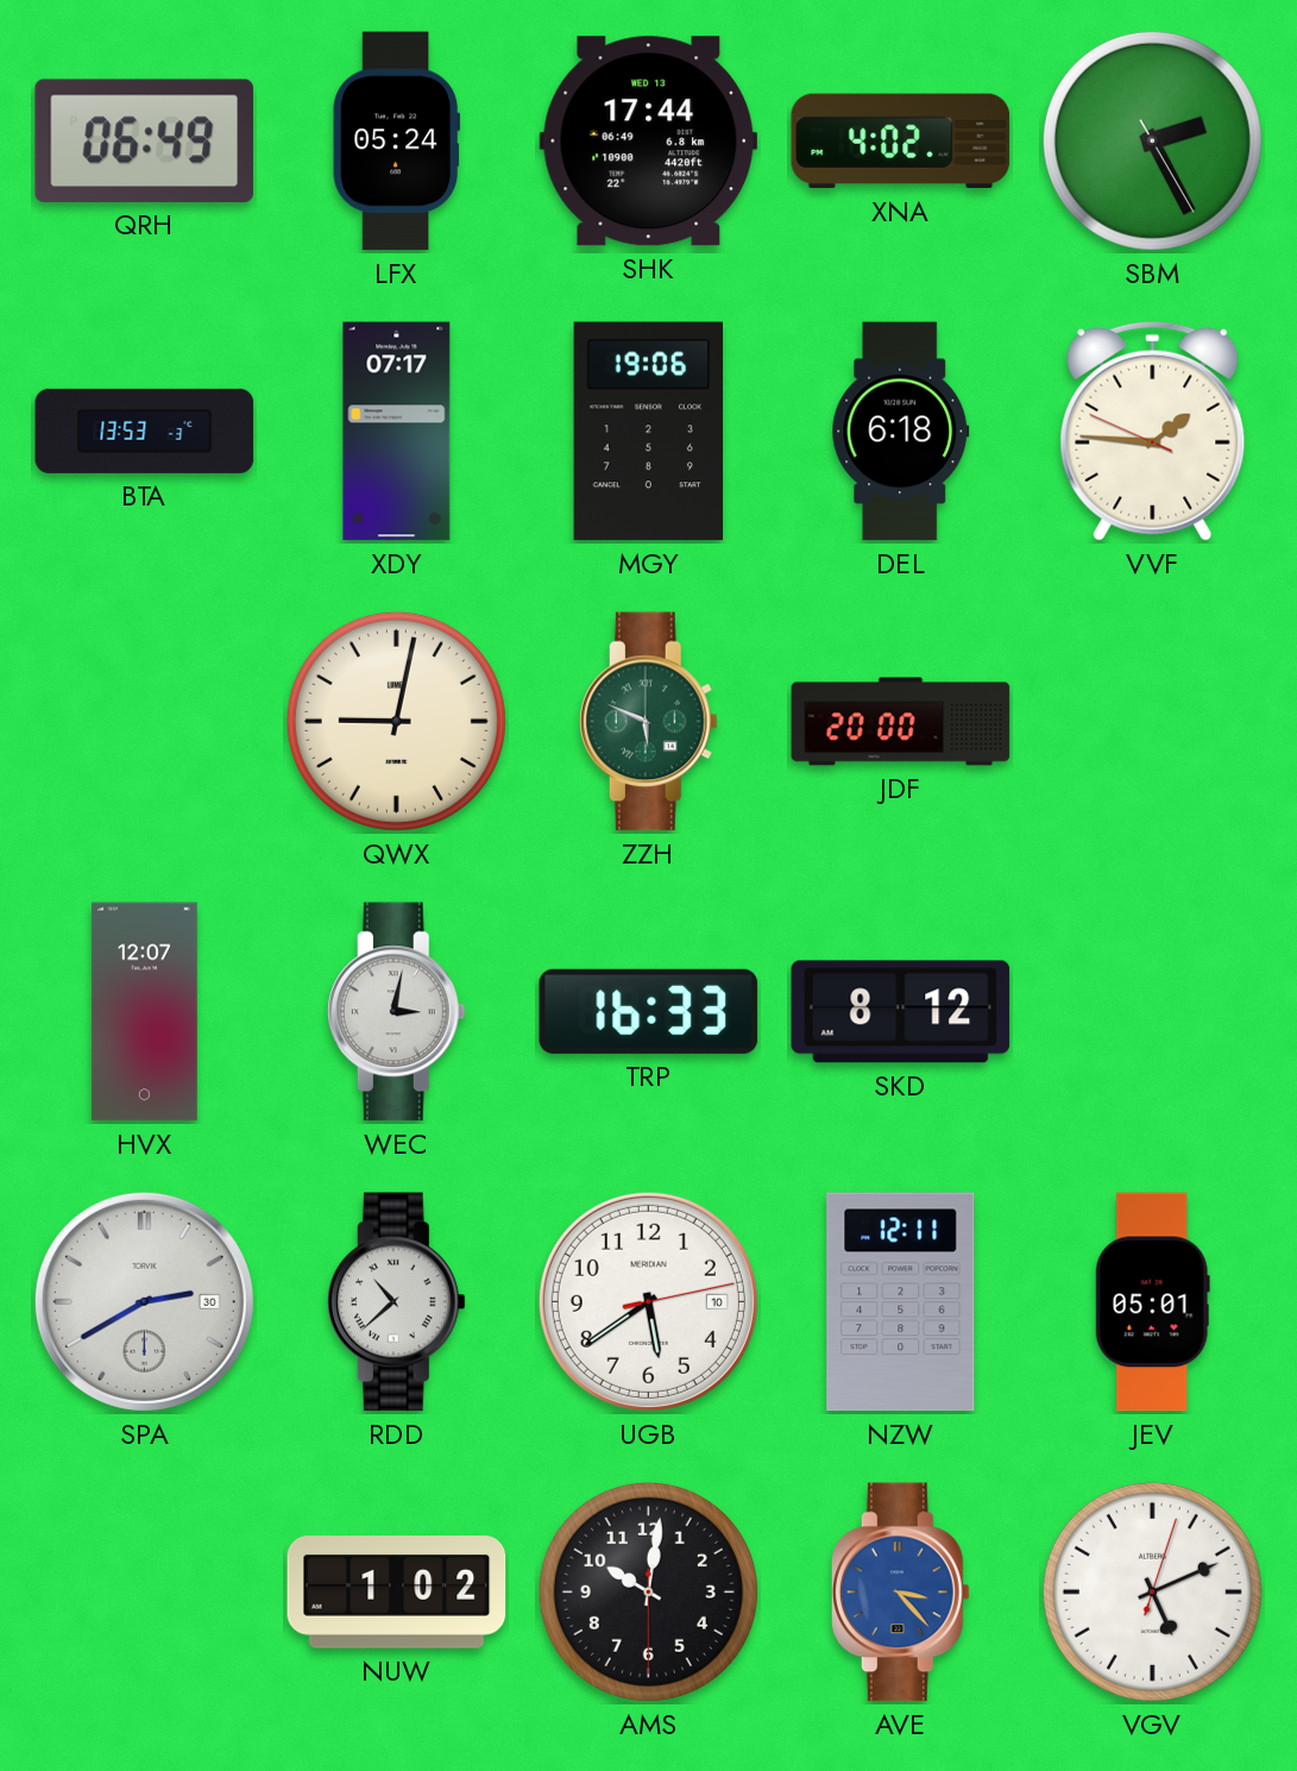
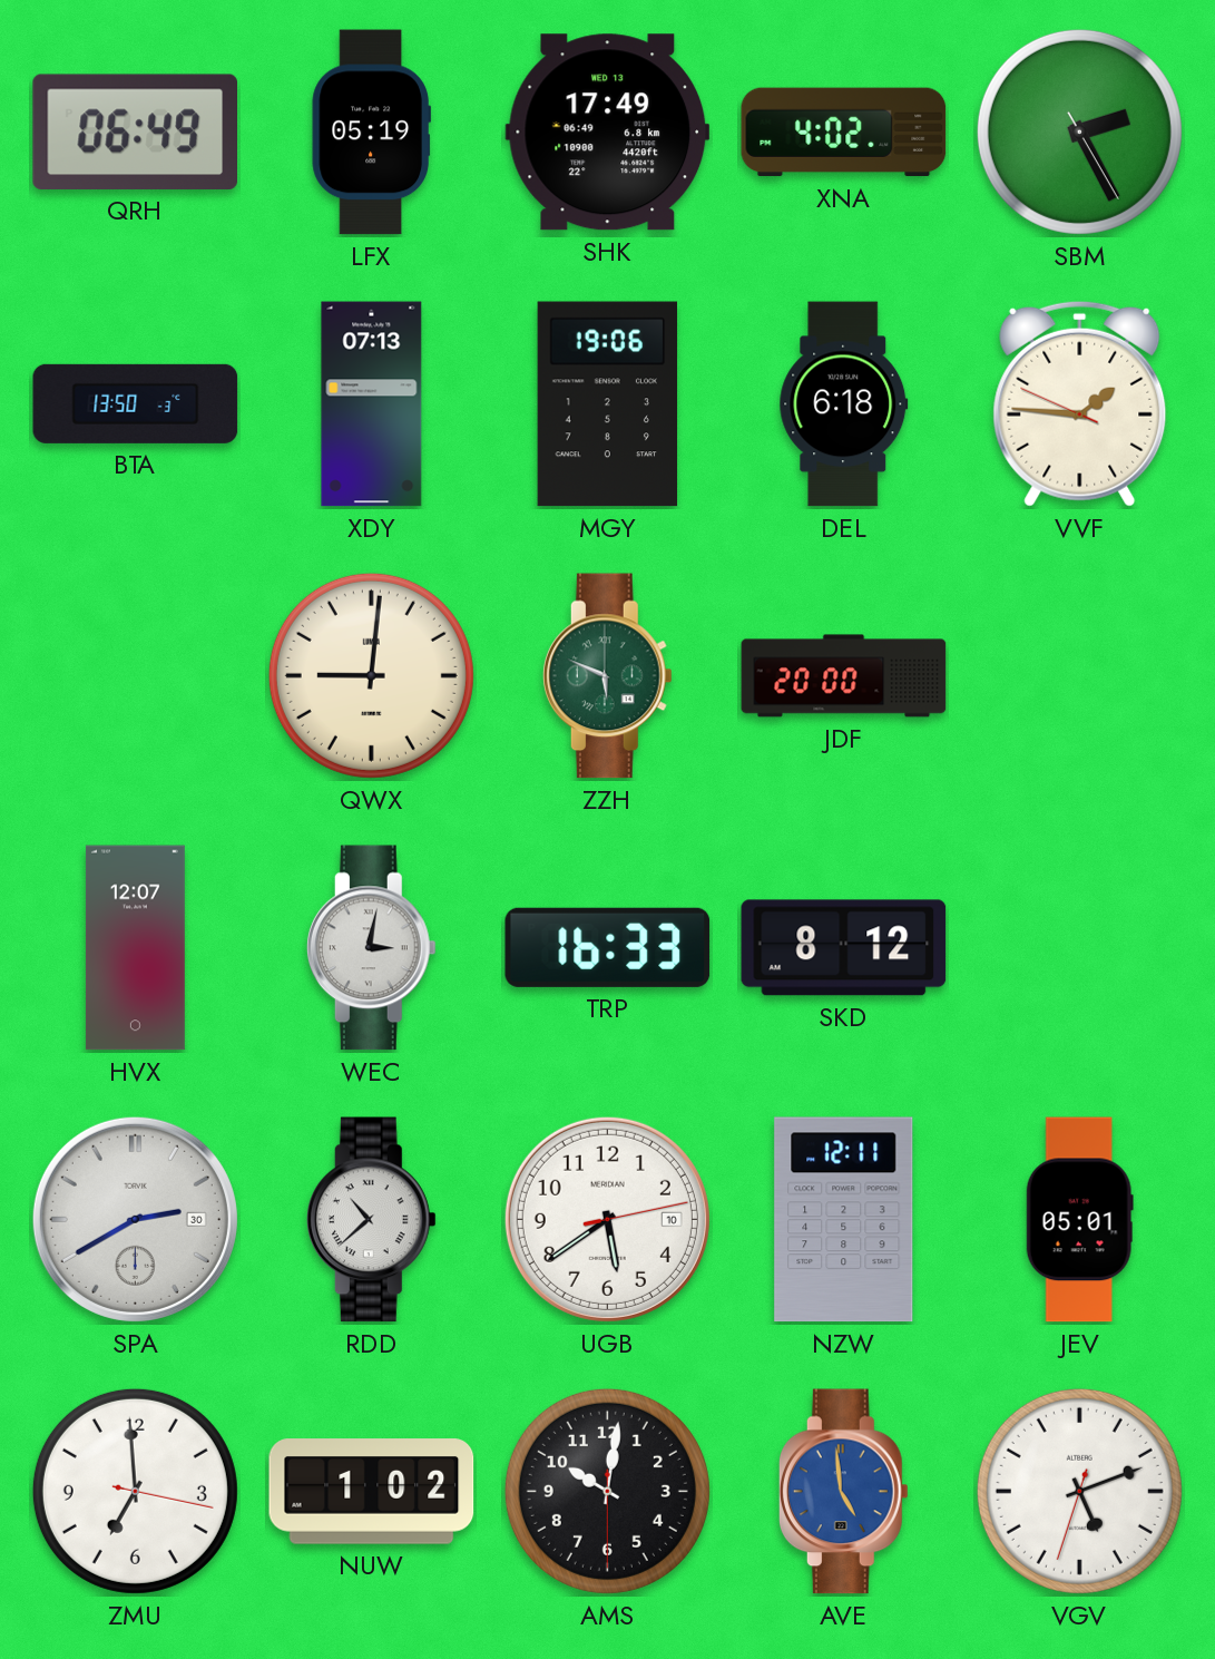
LFX: 05:24 -> 05:19
SHK: 17:44 -> 17:49
BTA: 13:53 -> 13:50
XDY: 07:17 -> 07:13
QWX: 9:02 -> 9:01
ZMU: none -> 6:59
AVE: 3:23 -> 4:59
VGV: 5:11:03 -> 5:11:33
